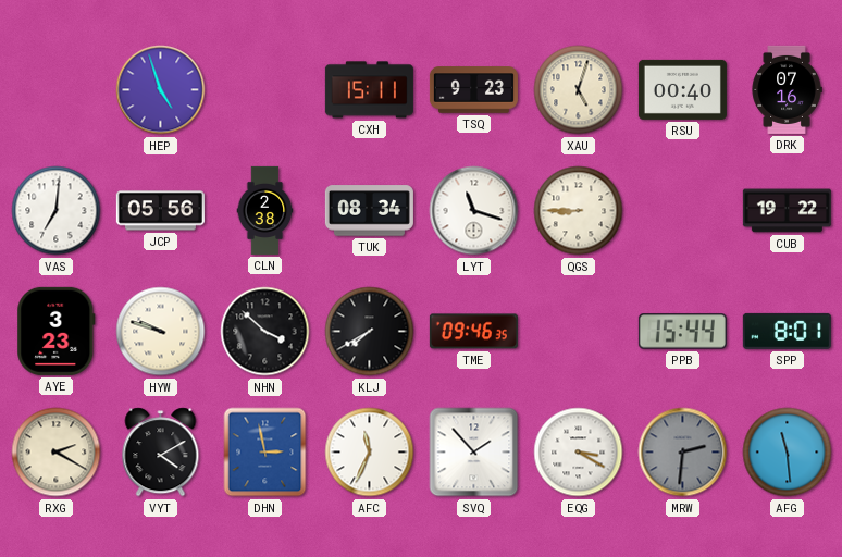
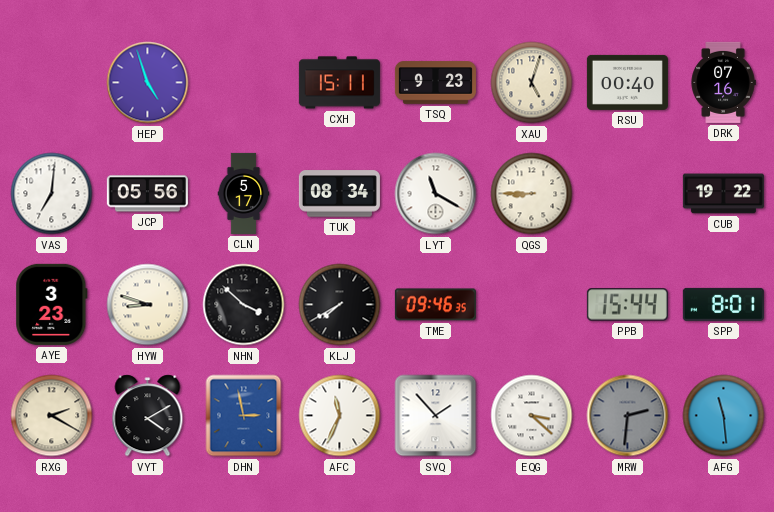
CLN: 2:38 -> 5:17
LYT: 11:18 -> 11:20
HYW: 9:48 -> 8:48
EQG: 3:20 -> 3:22
